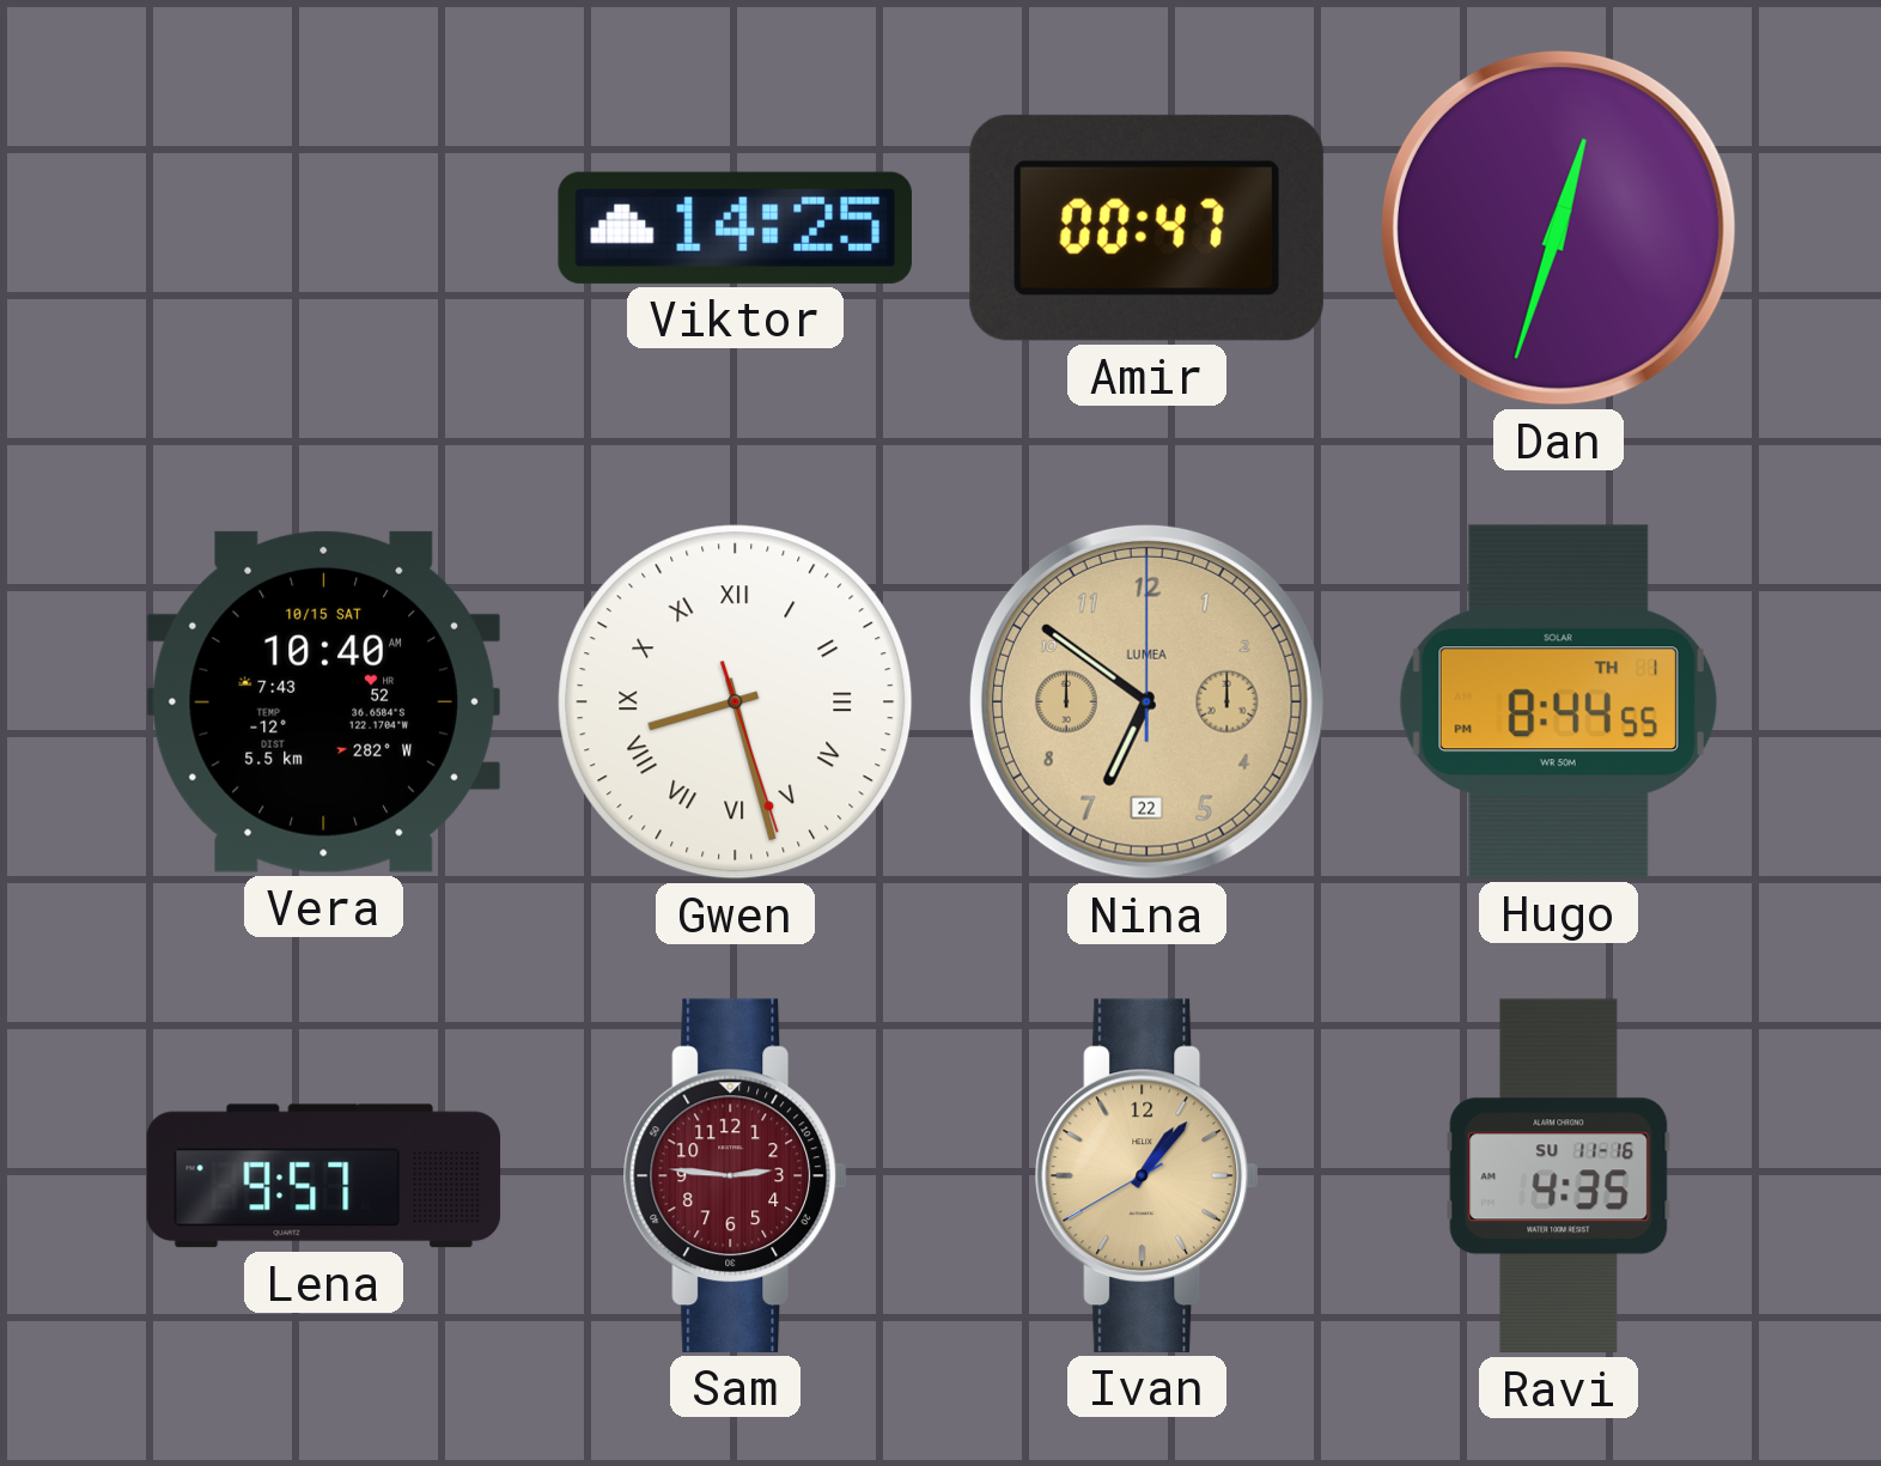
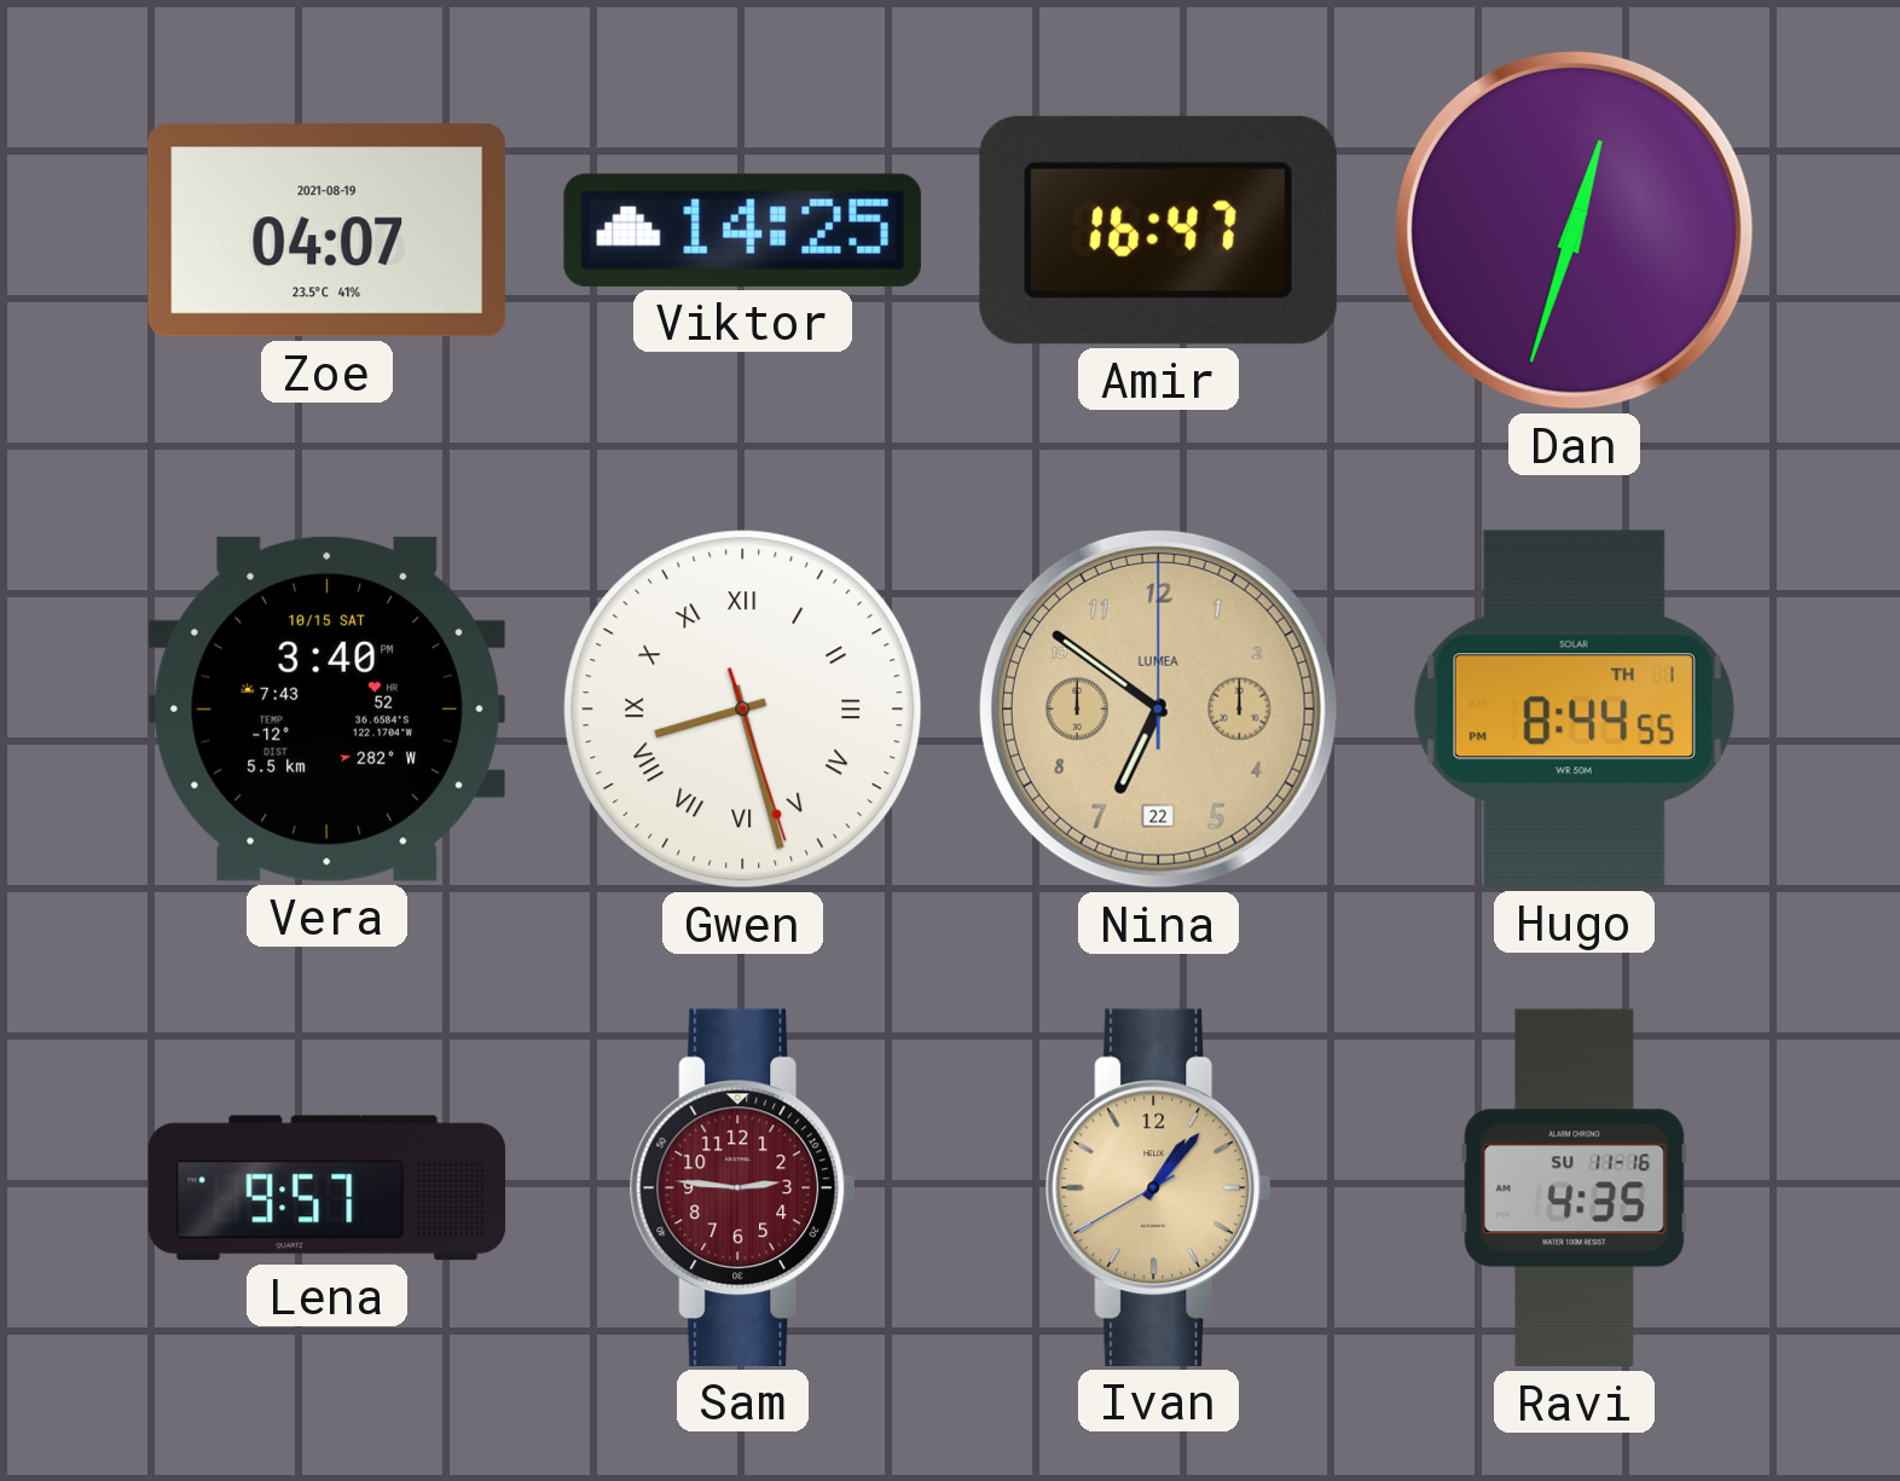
Zoe: none -> 04:07
Amir: 00:47 -> 16:47
Vera: 10:40 -> 3:40
